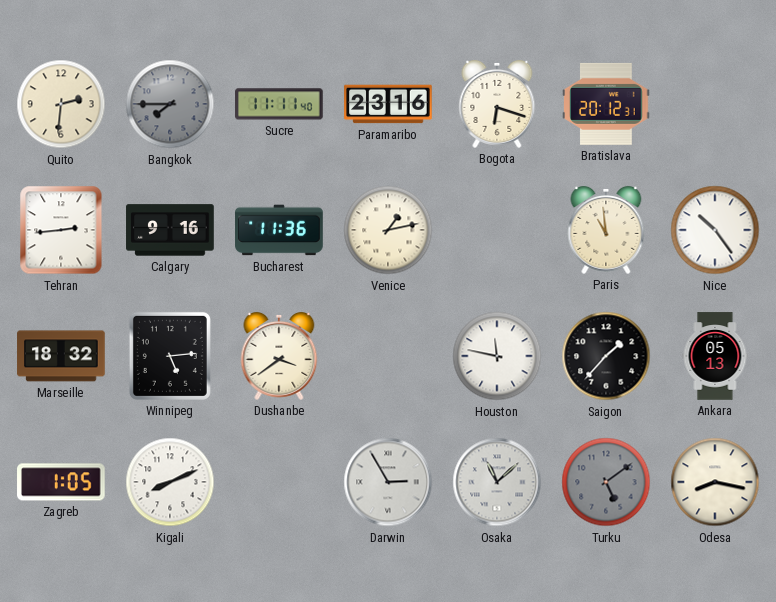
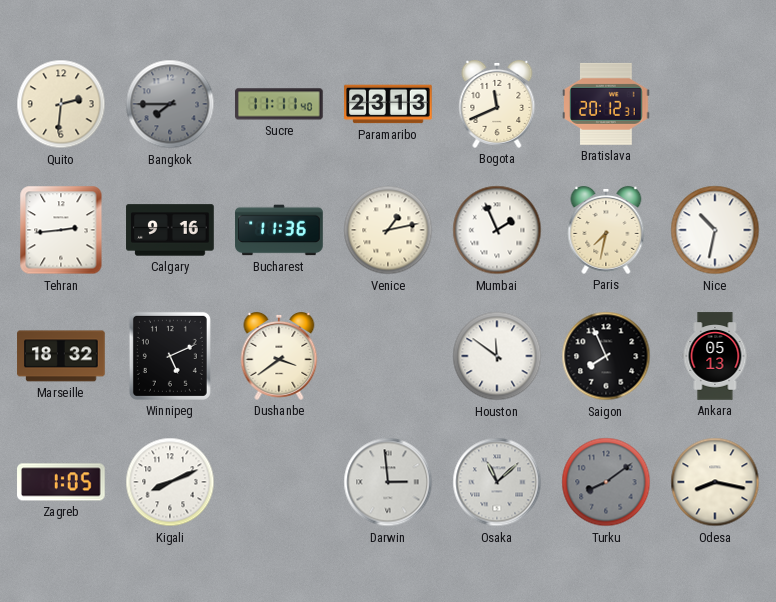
Paramaribo: 23:16 -> 23:13
Bogota: 6:18 -> 11:41
Mumbai: none -> 1:56
Paris: 10:59 -> 7:32
Nice: 10:24 -> 10:32
Winnipeg: 5:14 -> 5:11
Houston: 11:47 -> 11:51
Saigon: 1:37 -> 7:56
Darwin: 2:55 -> 2:59
Turku: 5:09 -> 8:09
